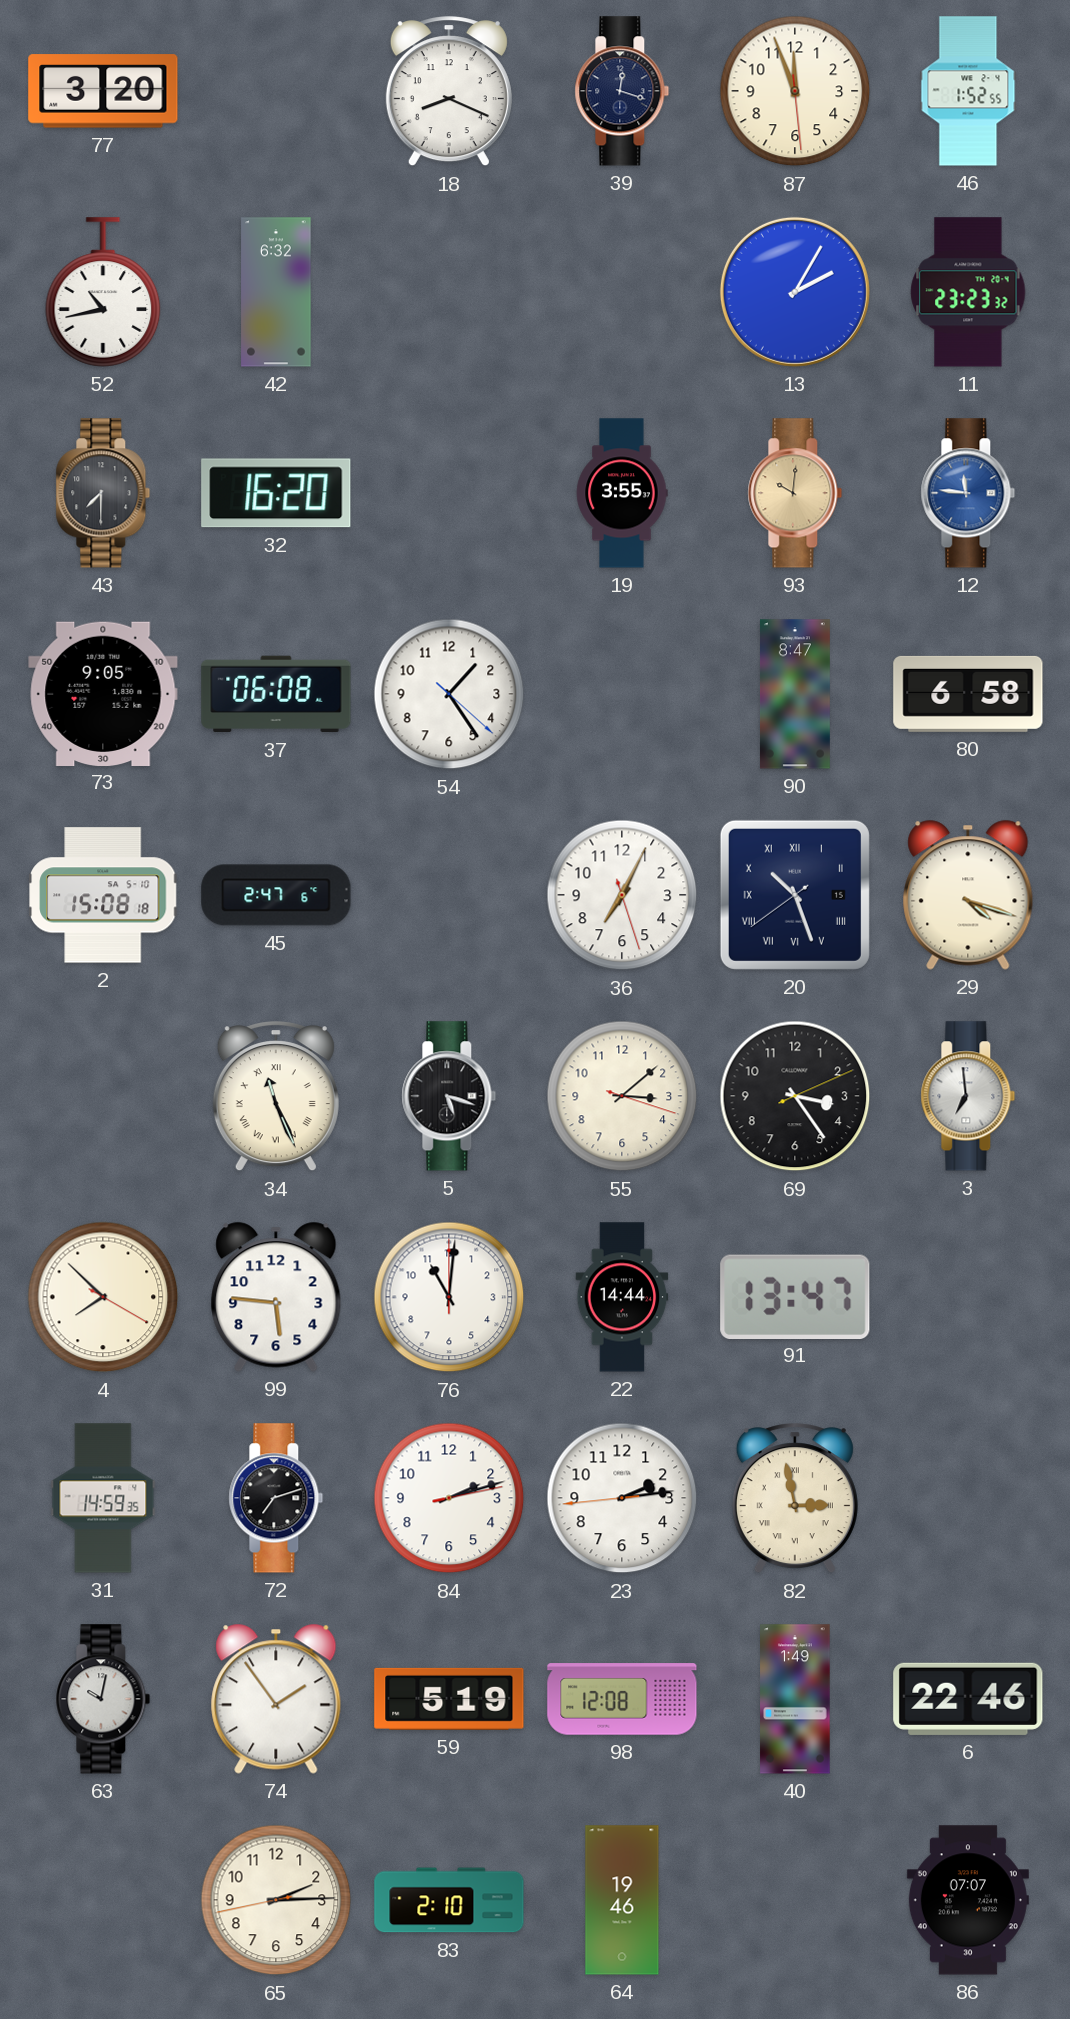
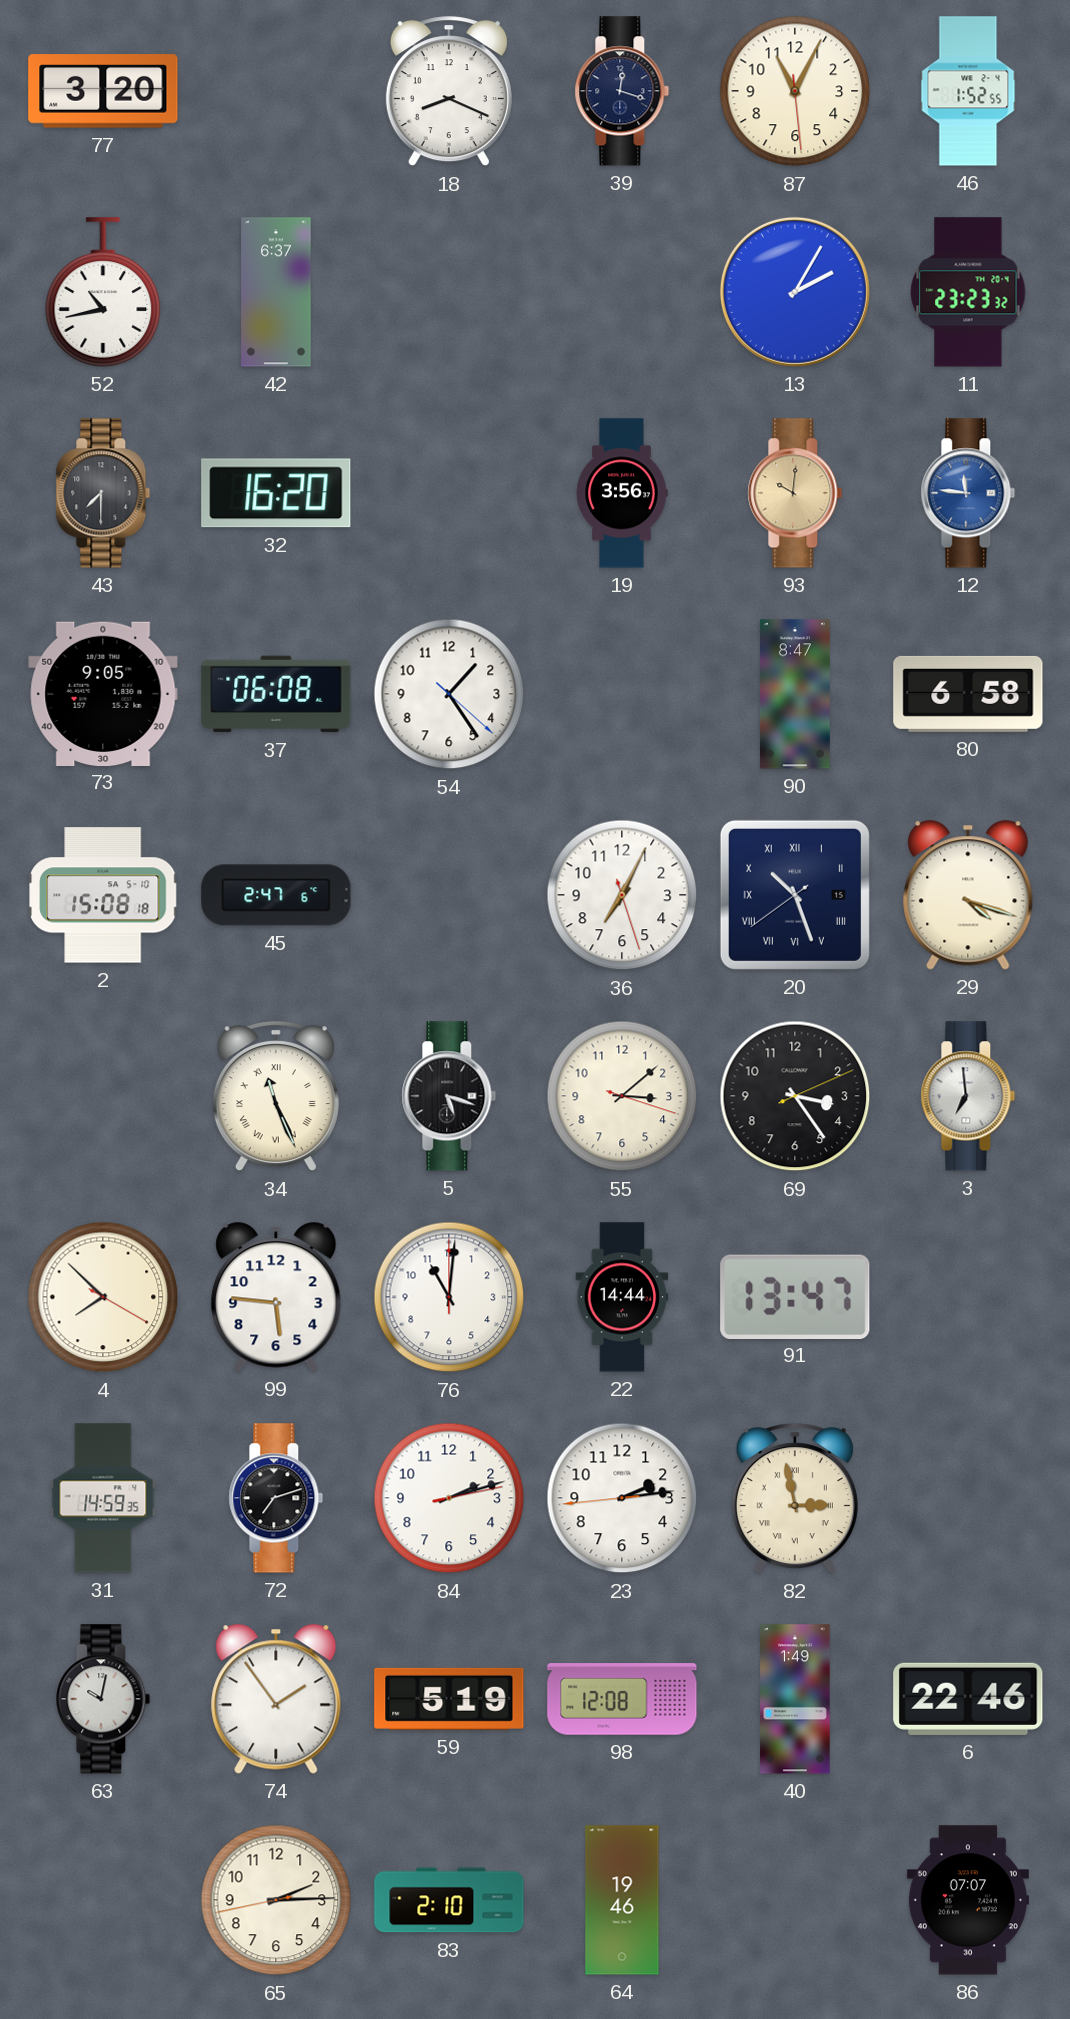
87: 11:56 -> 11:04
42: 6:32 -> 6:37
19: 3:55 -> 3:56
